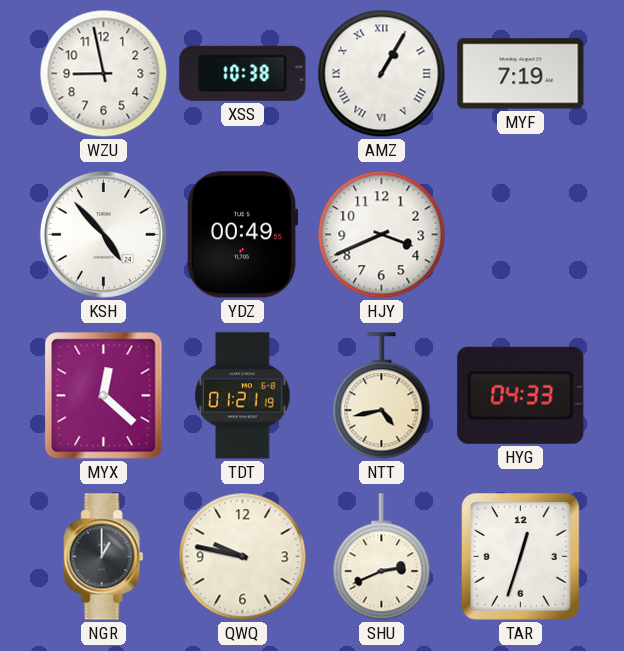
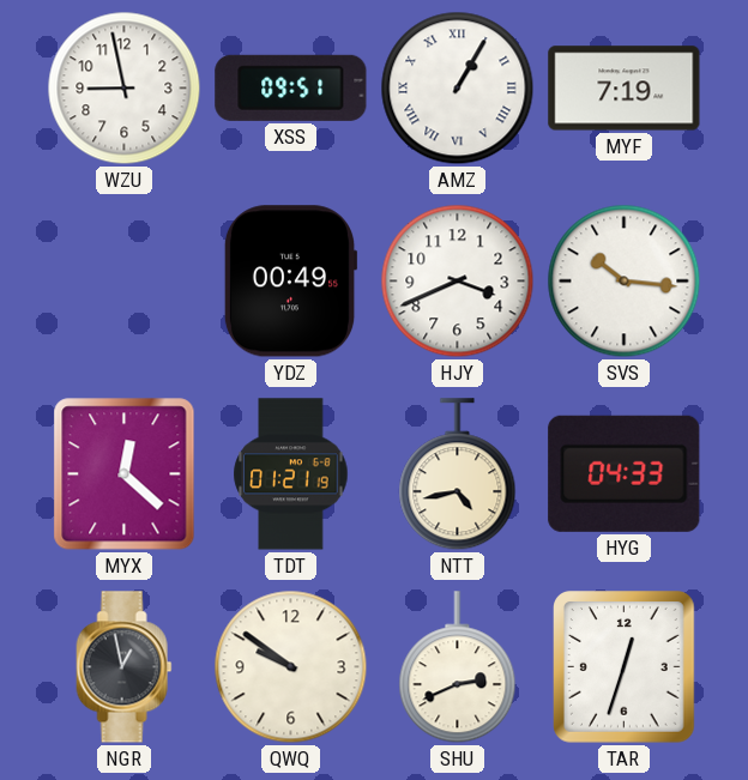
XSS: 10:38 -> 09:51
KSH: 4:53 -> none
SVS: none -> 10:16
NGR: 1:00 -> 12:58
QWQ: 9:47 -> 9:51
